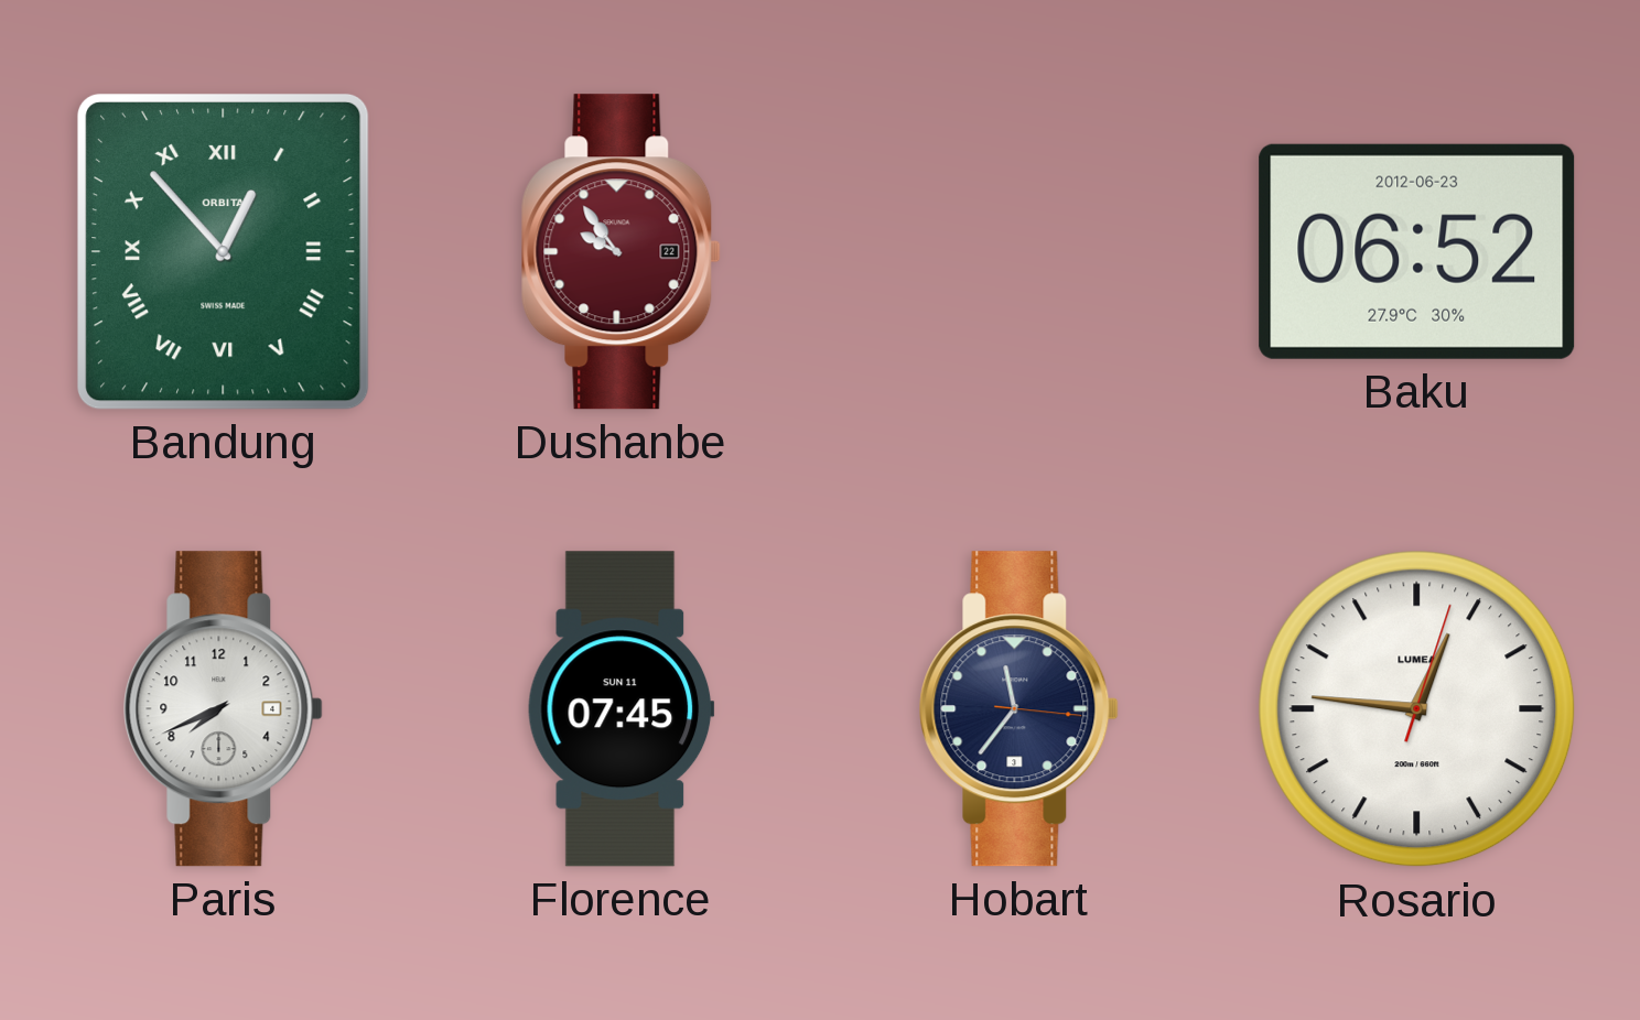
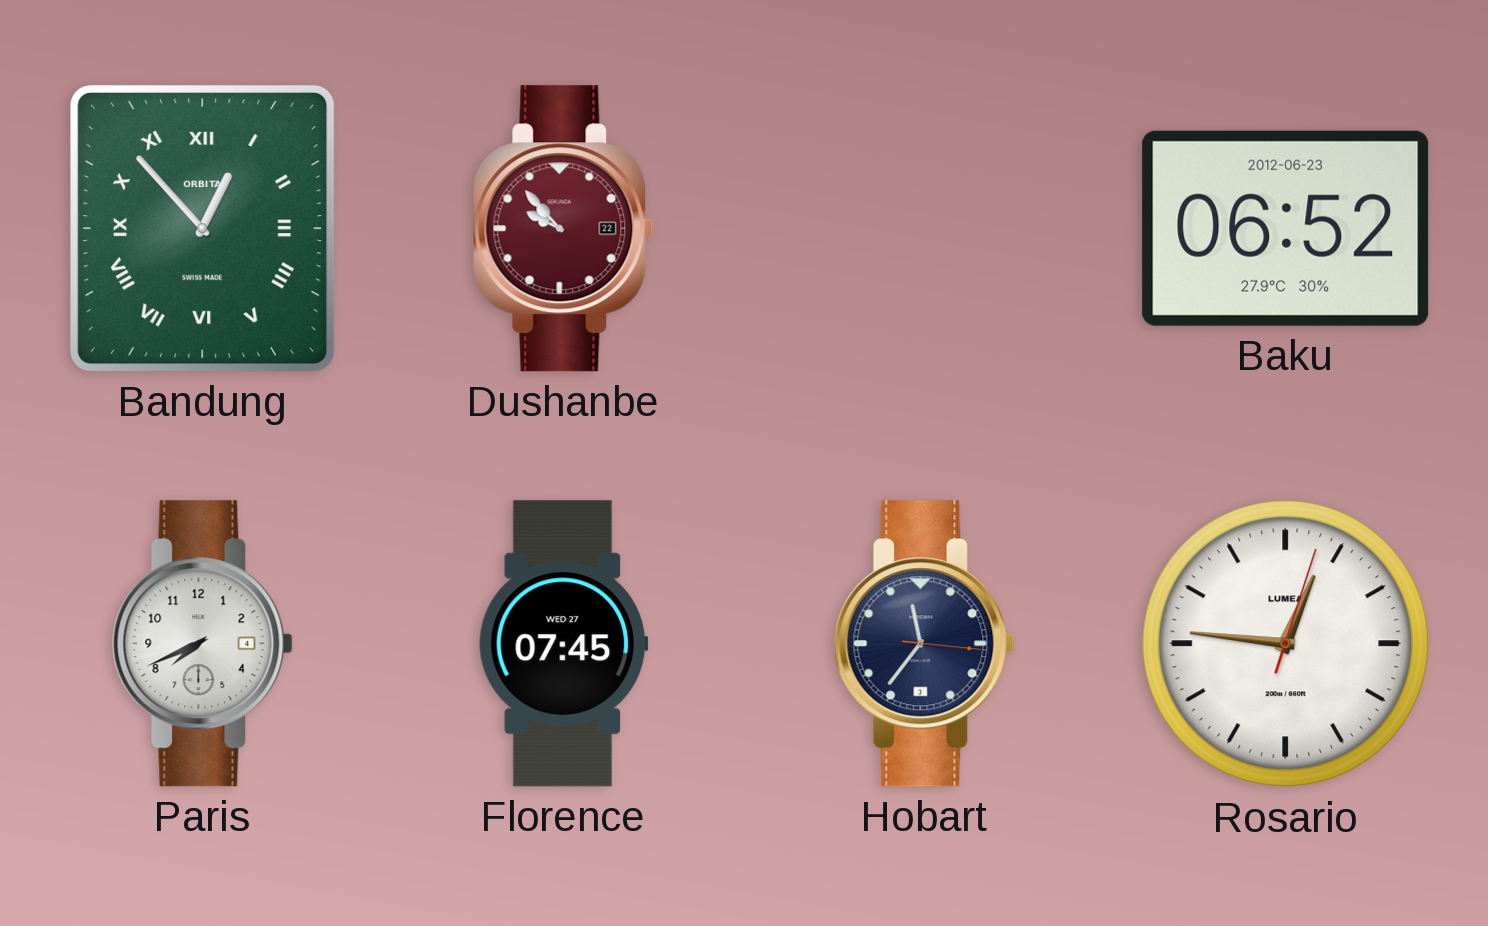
Dushanbe: 9:54 -> 9:53
Florence date: SUN 11 -> WED 27
